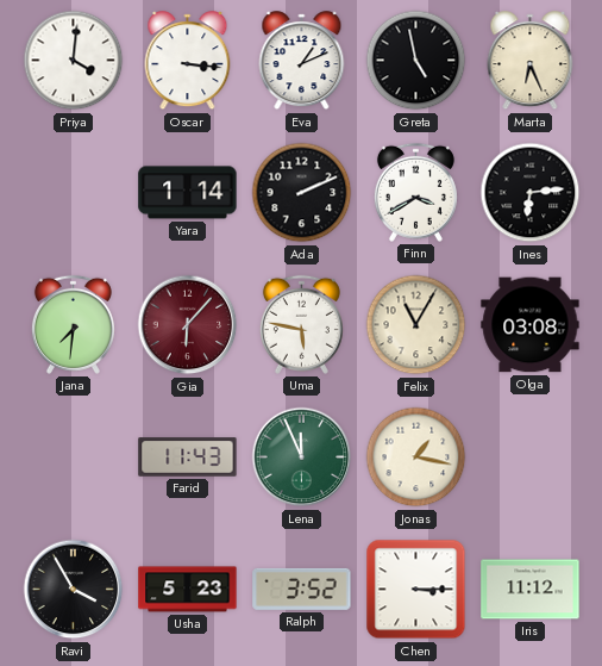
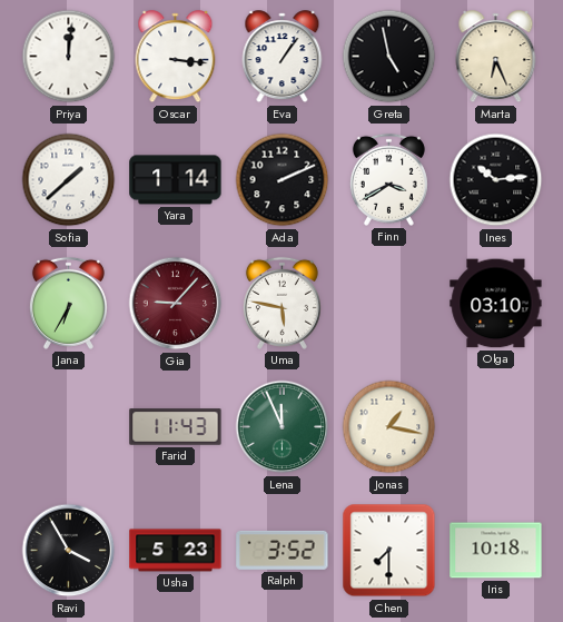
Priya: 4:01 -> 12:01
Eva: 1:11 -> 1:06
Sofia: none -> 1:38
Ines: 6:14 -> 10:14
Jana: 7:31 -> 6:35
Gia: 6:07 -> 9:07
Felix: 11:05 -> none
Olga: 03:08 -> 03:10
Chen: 3:15 -> 7:30
Iris: 11:12 -> 10:18
